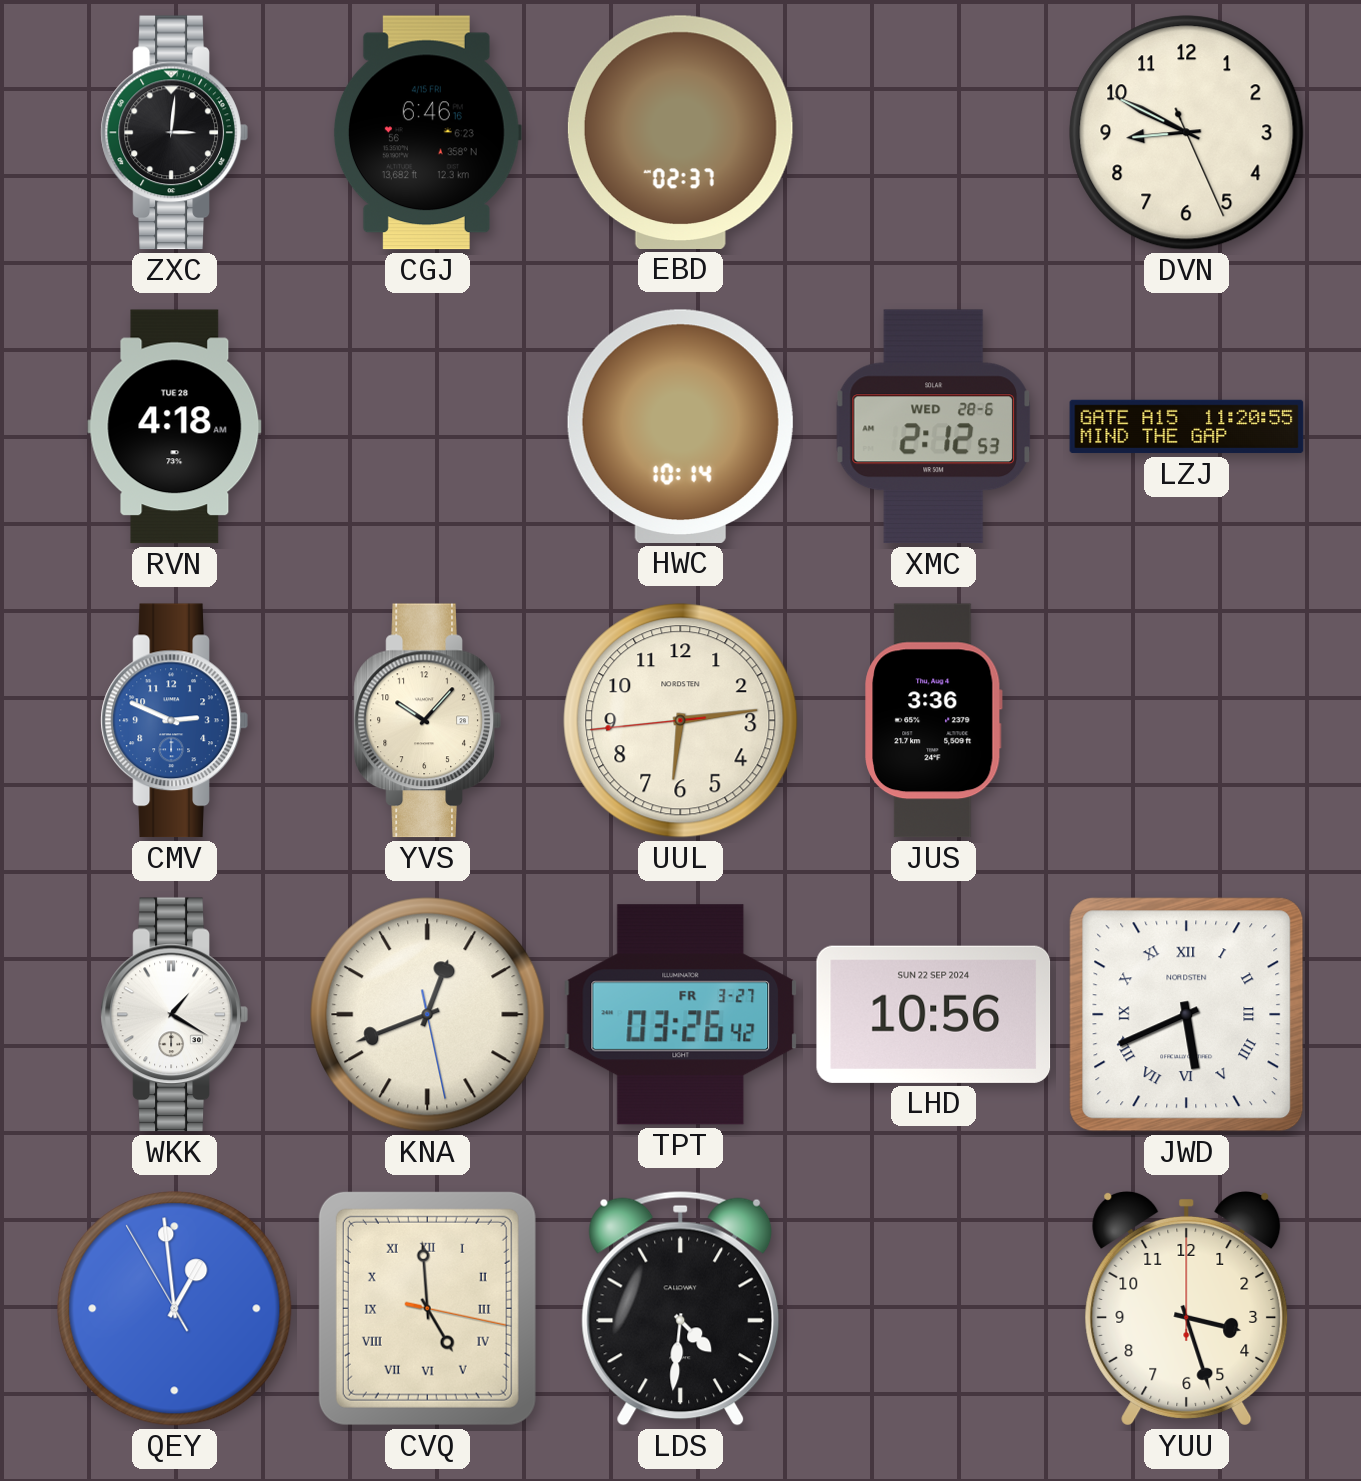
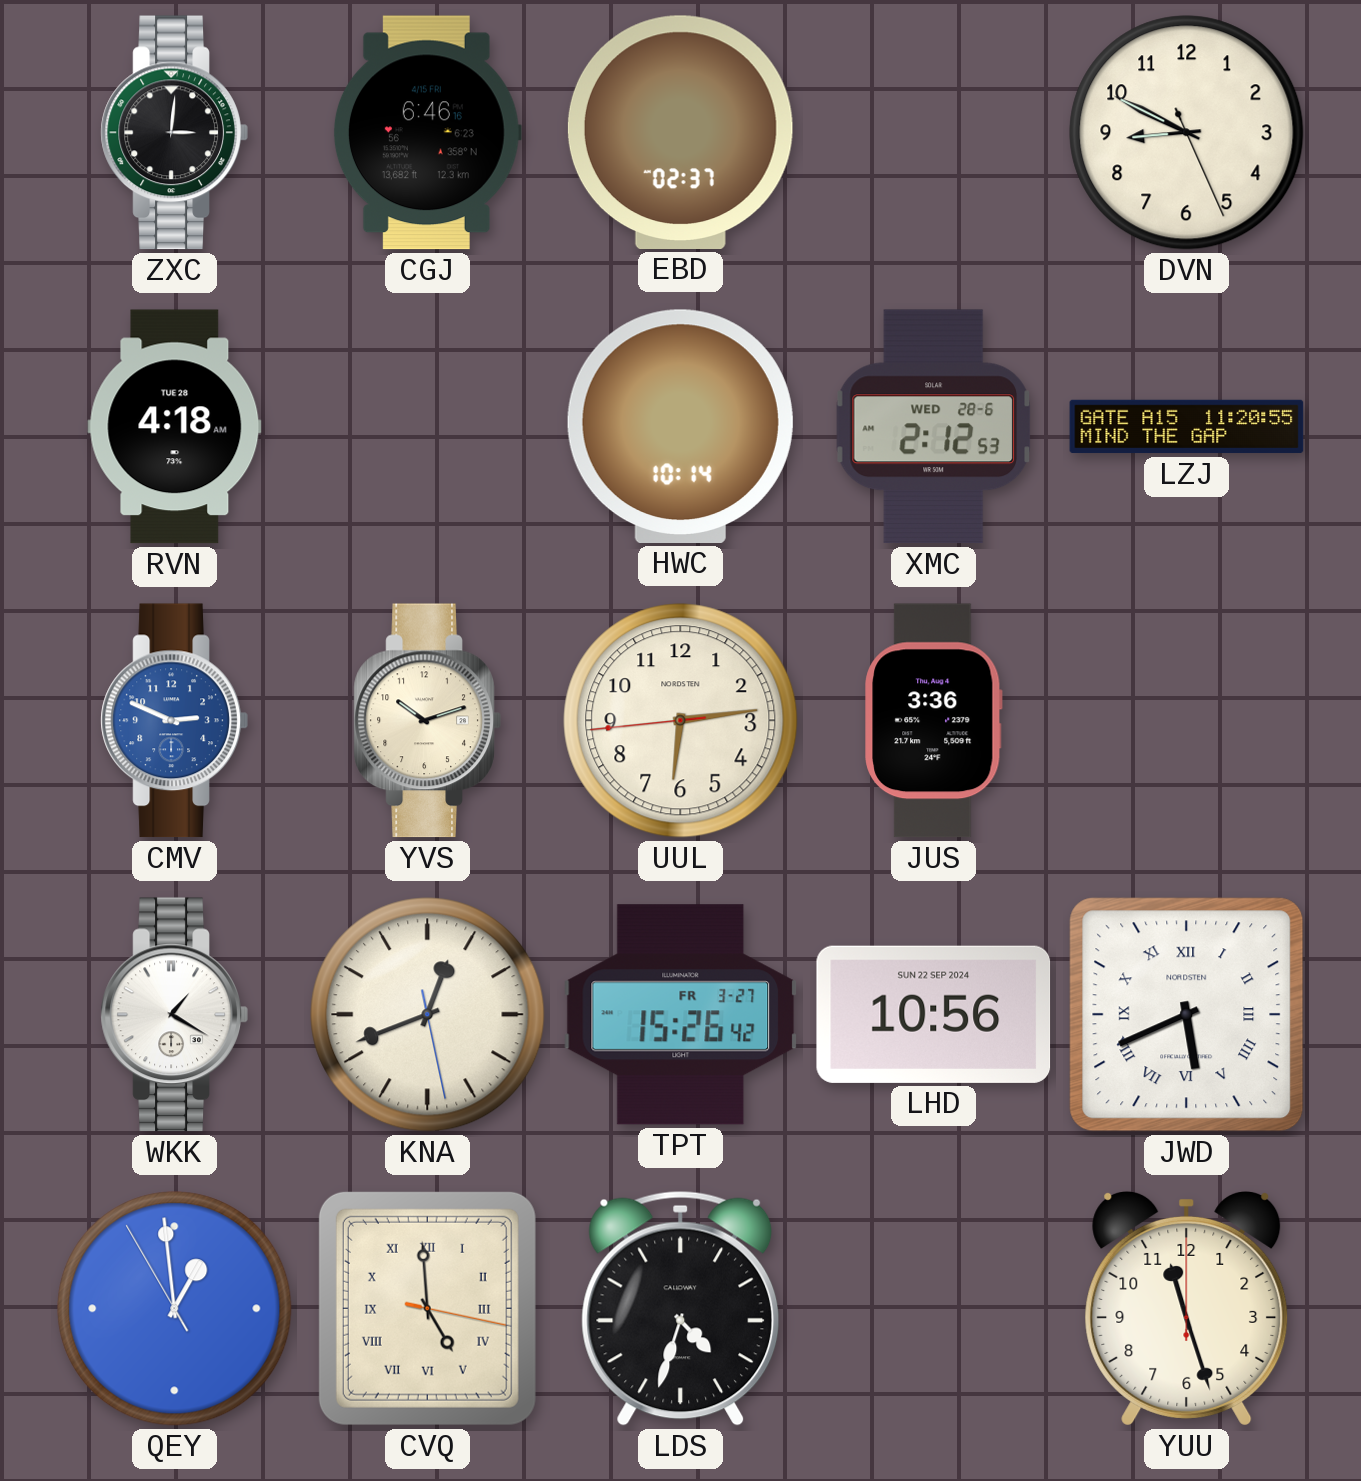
YVS: 10:07 -> 10:12
TPT: 03:26 -> 15:26
LDS: 4:31 -> 4:33
YUU: 3:27 -> 11:27
